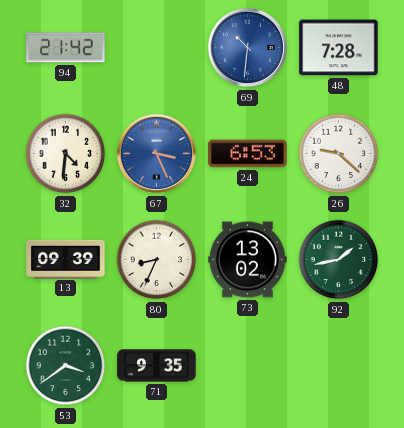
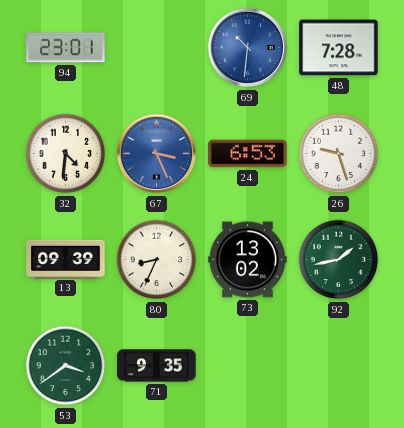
94: 21:42 -> 23:01
26: 9:22 -> 9:27
